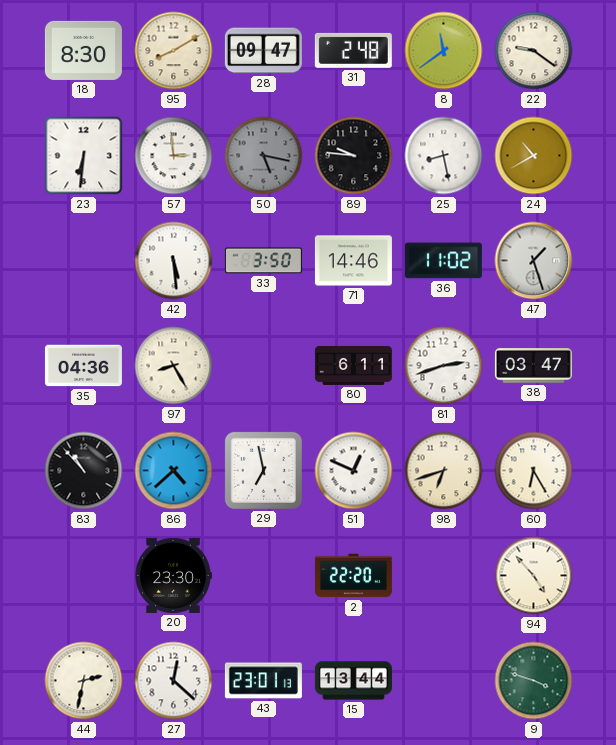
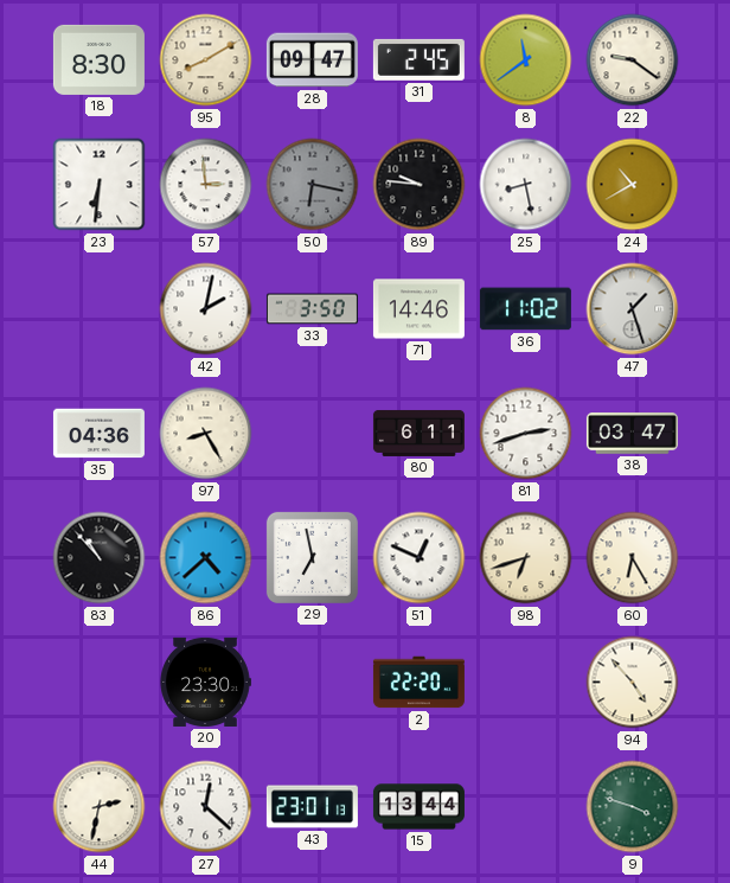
31: 2:48 -> 2:45
50: 5:17 -> 6:17
42: 5:29 -> 2:02
